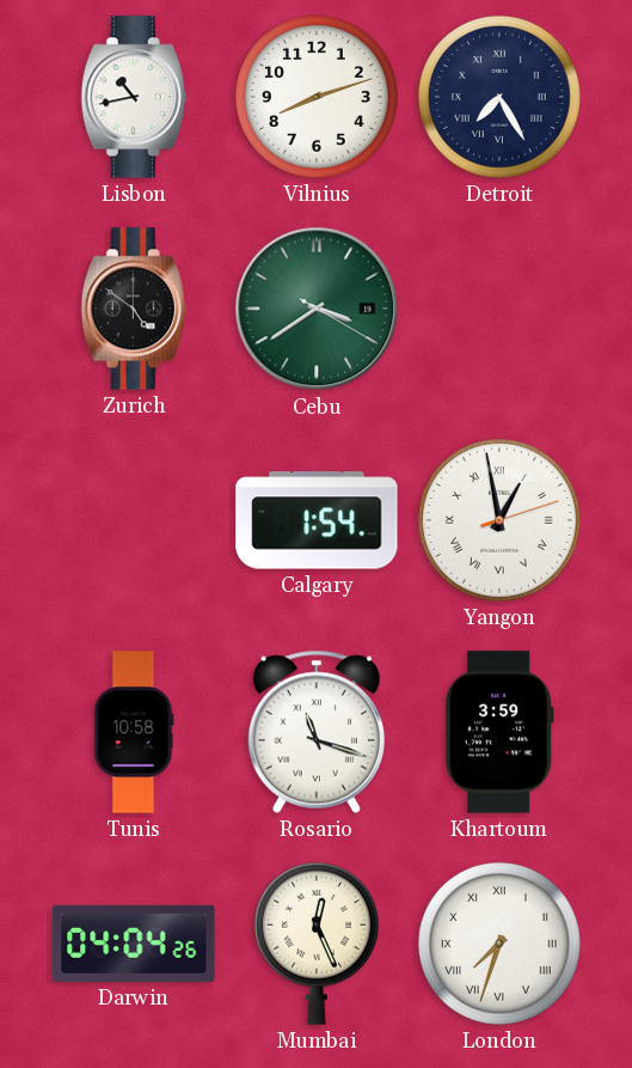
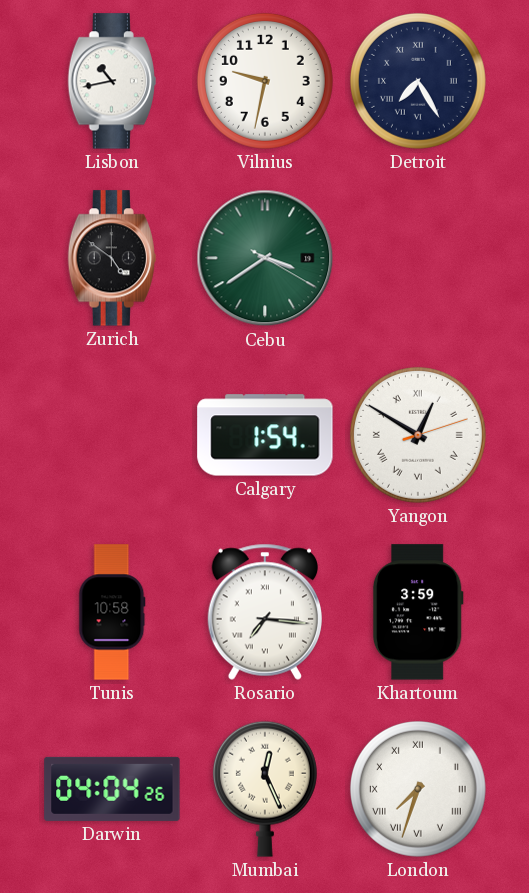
Vilnius: 8:12 -> 9:32
Yangon: 12:58 -> 12:50
Rosario: 11:18 -> 7:16
